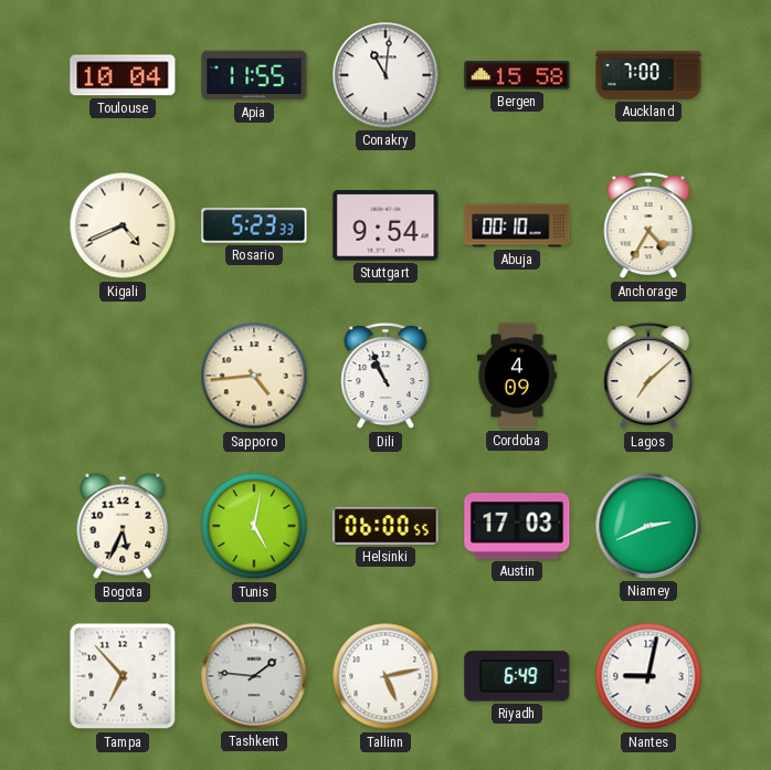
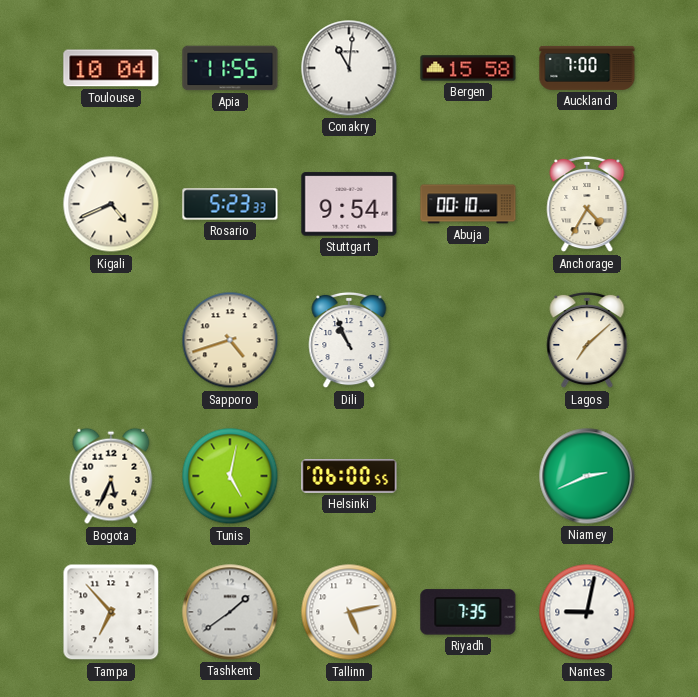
Sapporo: 4:44 -> 4:42
Cordoba: 4:09 -> none
Austin: 17:03 -> none
Tashkent: 1:46 -> 1:39
Riyadh: 6:49 -> 7:35
